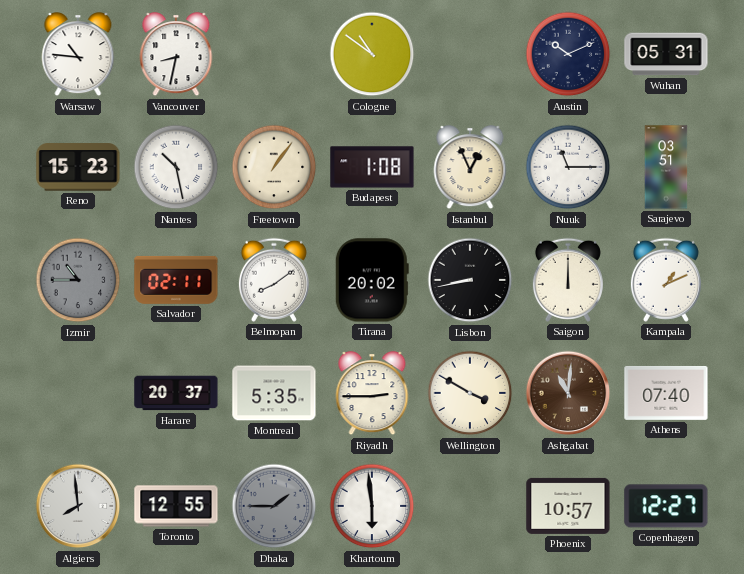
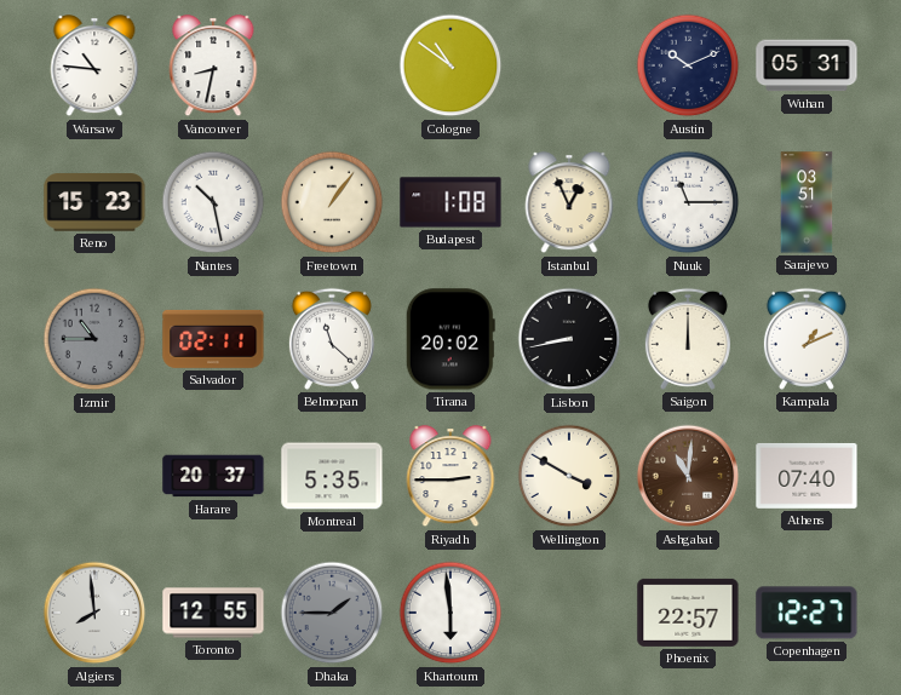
Belmopan: 8:09 -> 11:22
Phoenix: 10:57 -> 22:57
